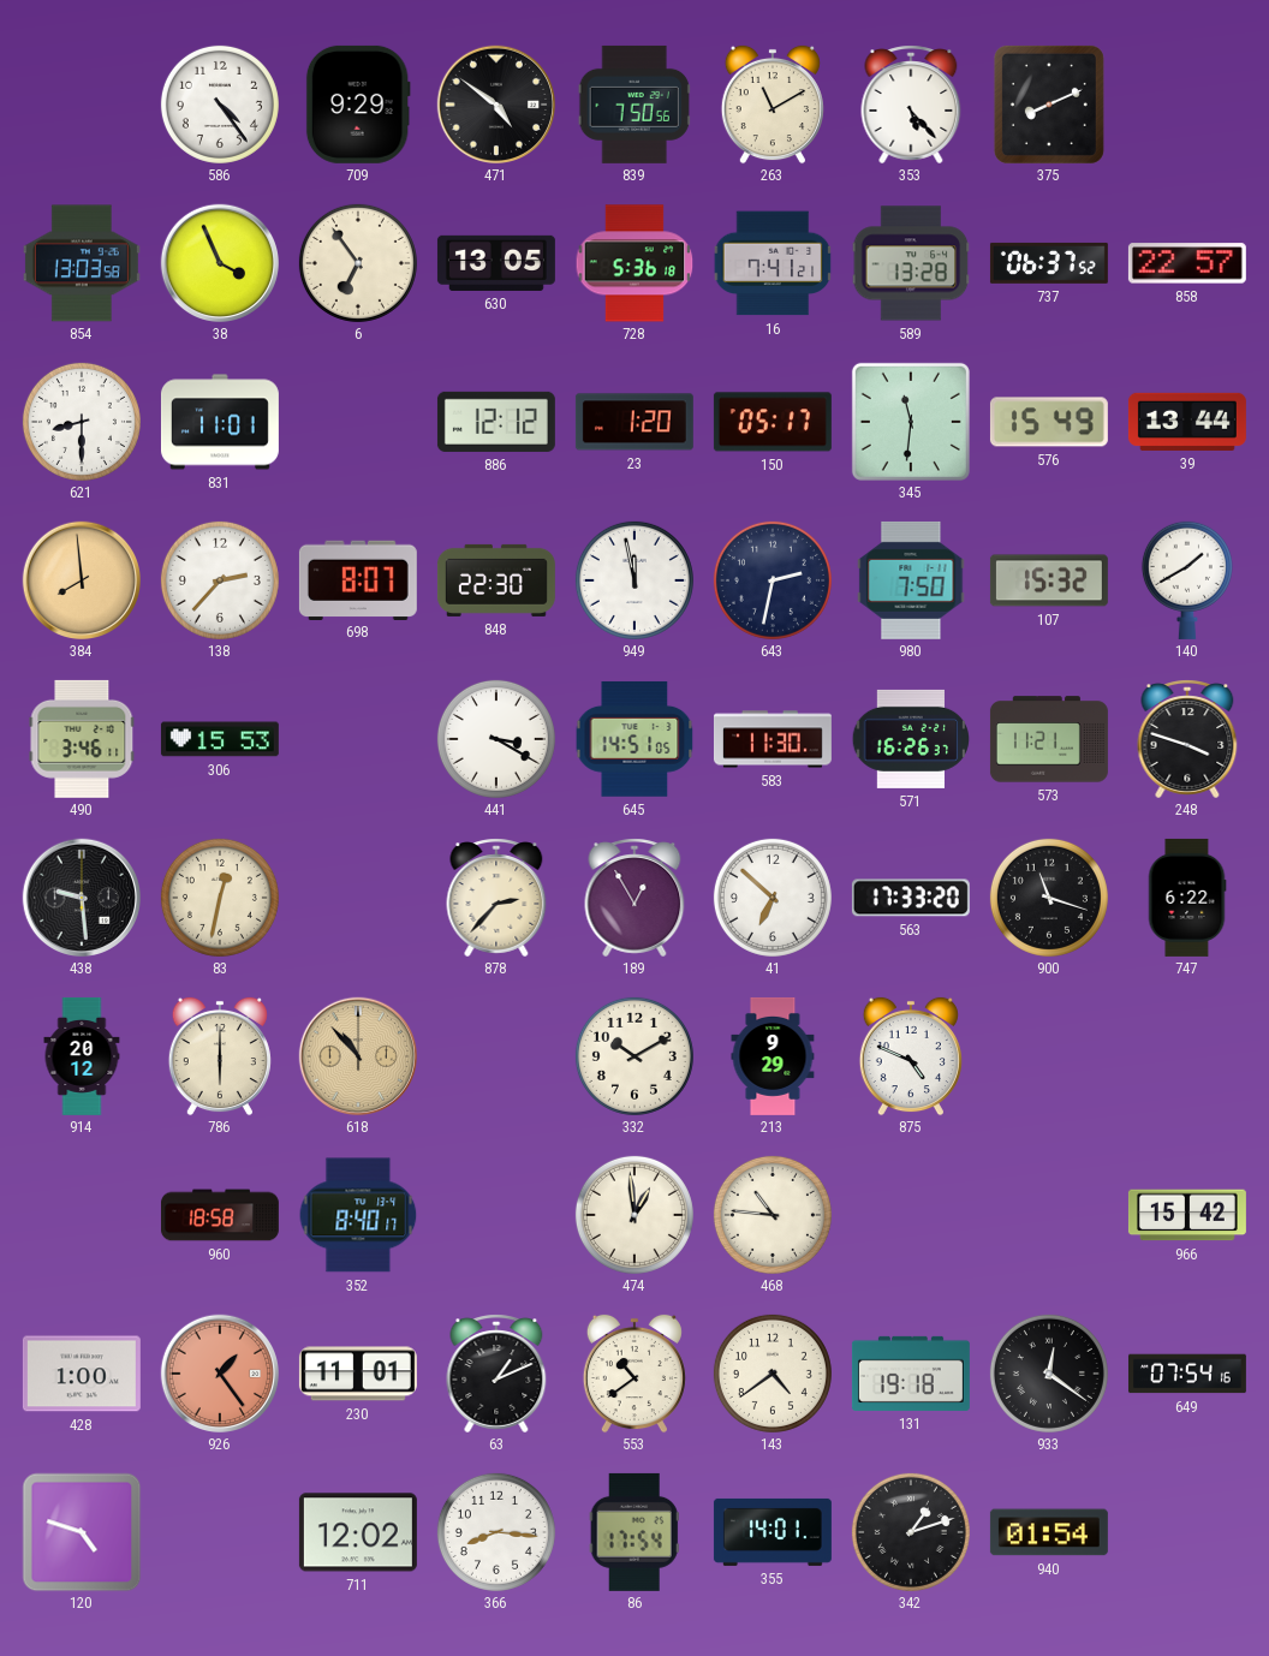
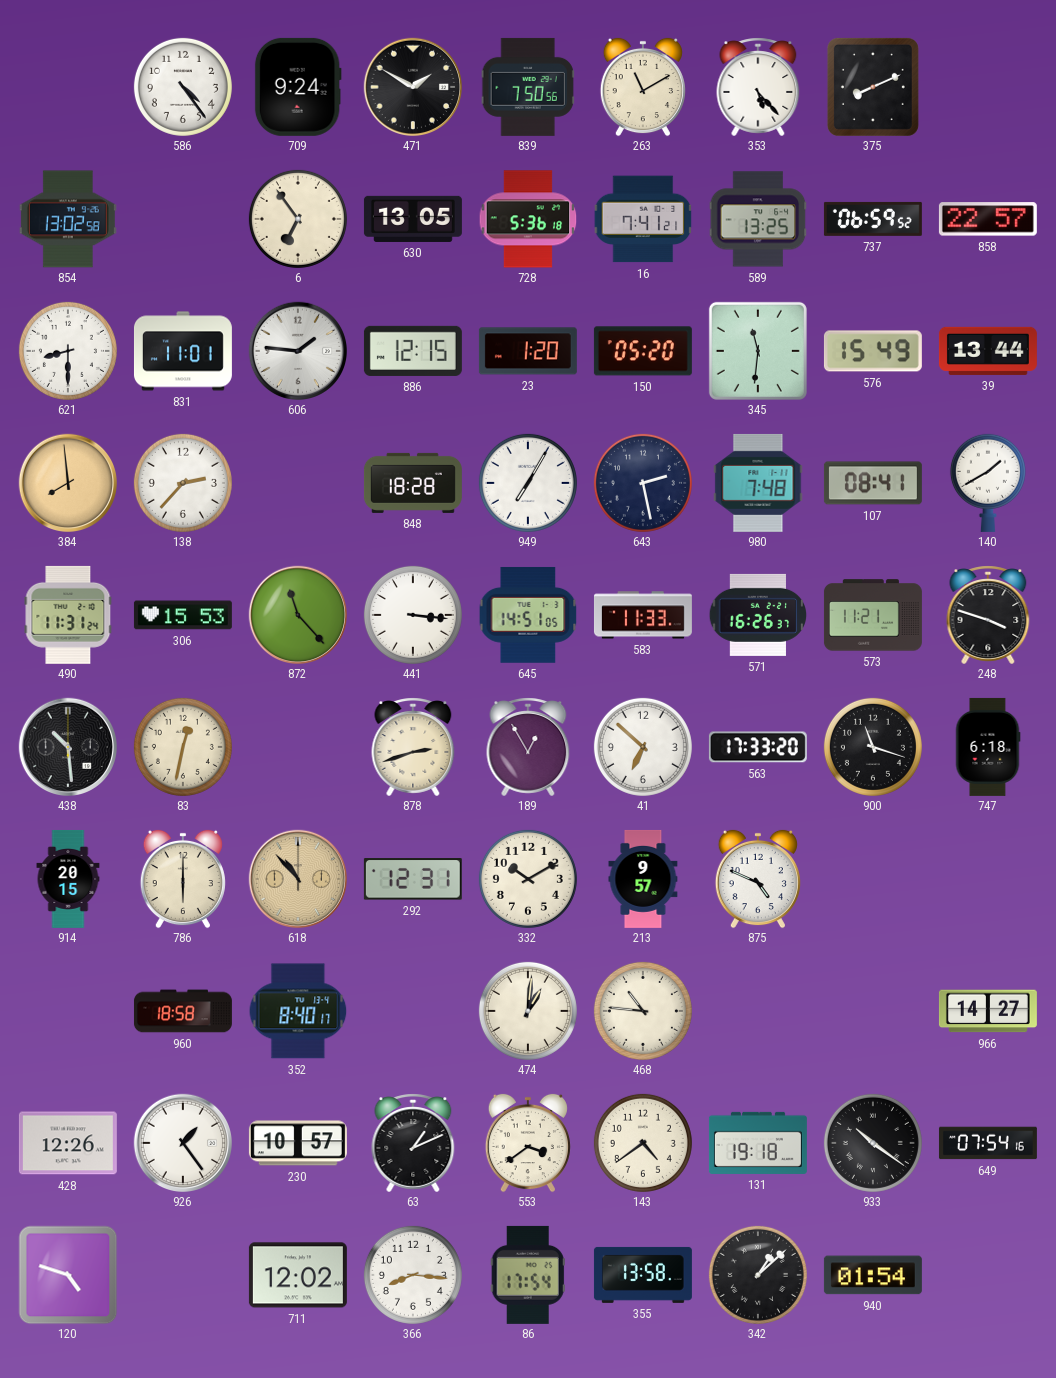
709: 9:29 -> 9:24
471: 4:51 -> 1:50
854: 13:03 -> 13:02
38: 3:56 -> none
589: 13:28 -> 13:25
737: 06:37 -> 06:59
606: none -> 1:46
886: 12:12 -> 12:15
150: 05:17 -> 05:20
698: 8:07 -> none
848: 22:30 -> 18:28
949: 11:58 -> 7:05
643: 2:32 -> 2:28
980: 7:50 -> 7:48
107: 15:32 -> 08:41
490: 3:46 -> 11:31
872: none -> 11:23
441: 3:20 -> 3:16
583: 11:30 -> 11:33
438: 9:29 -> 10:29
878: 2:37 -> 2:42
747: 6:22 -> 6:18
914: 20:12 -> 20:15
292: none -> 12:31
213: 9:29 -> 9:57
474: 12:59 -> 1:01
966: 15:42 -> 14:27
428: 1:00 -> 12:26
926 dial: salmon -> white
230: 11:01 -> 10:57
553: 10:39 -> 3:39
933: 12:21 -> 10:21
355: 14:01 -> 13:58
342: 1:12 -> 1:08
